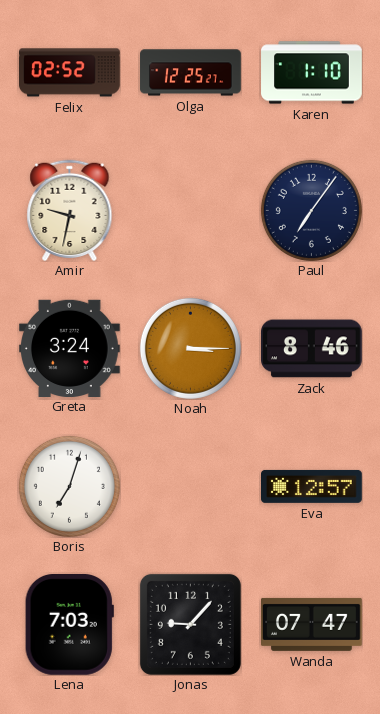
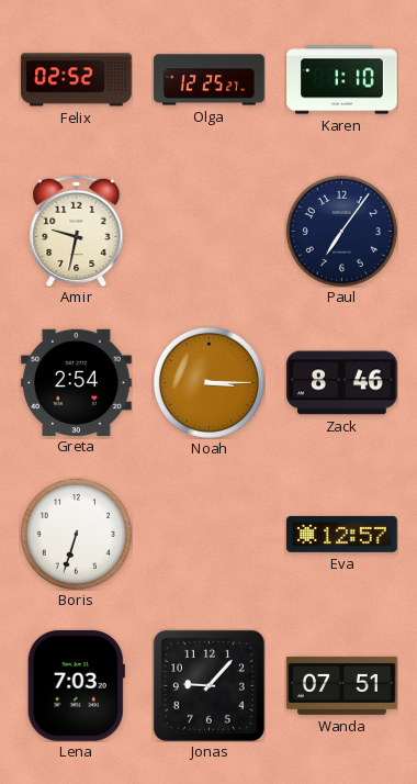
Greta: 3:24 -> 2:54
Boris: 7:03 -> 6:33
Wanda: 07:47 -> 07:51
